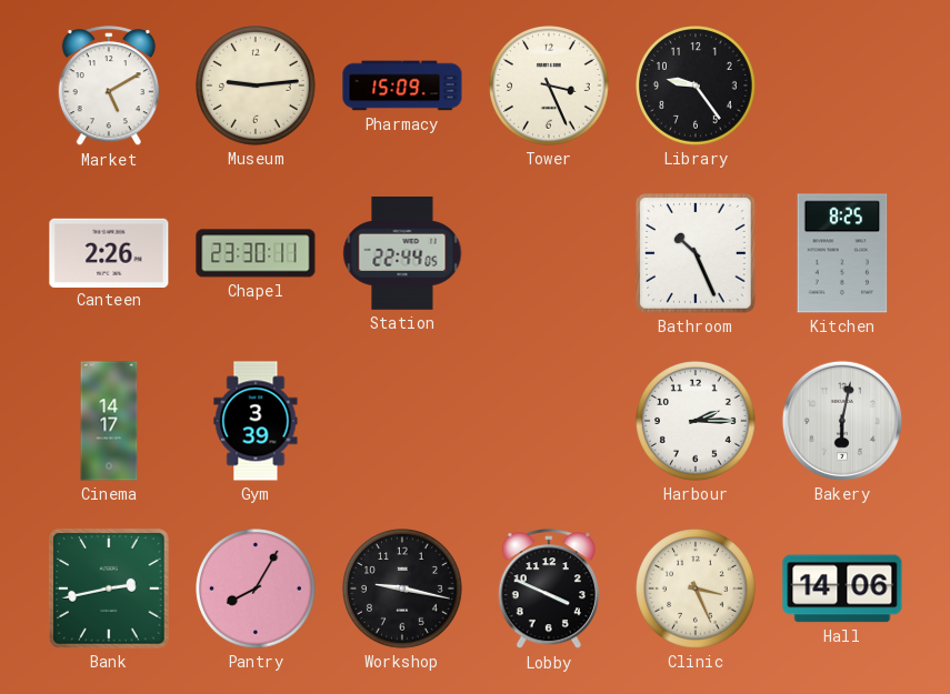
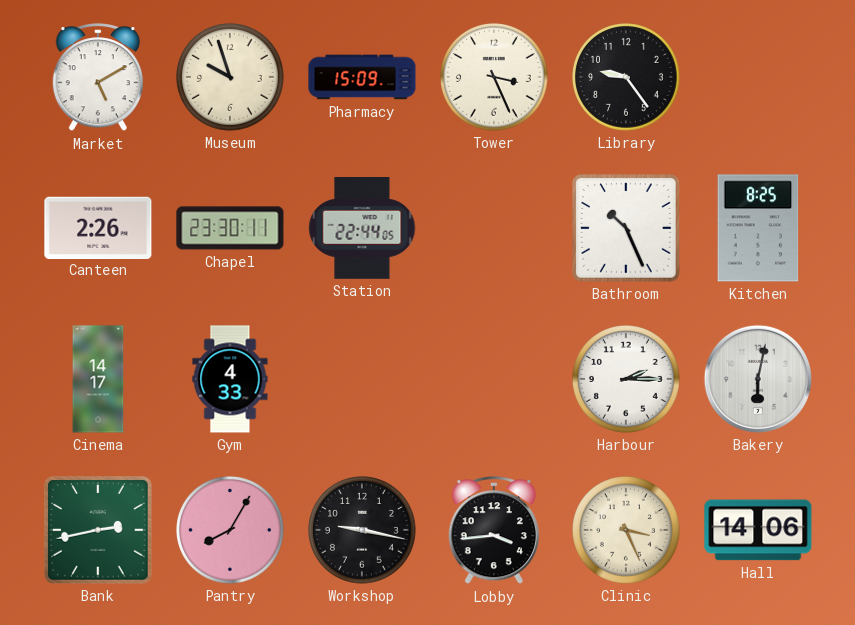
Museum: 9:14 -> 9:57
Gym: 3:39 -> 4:33
Lobby: 3:49 -> 3:44
